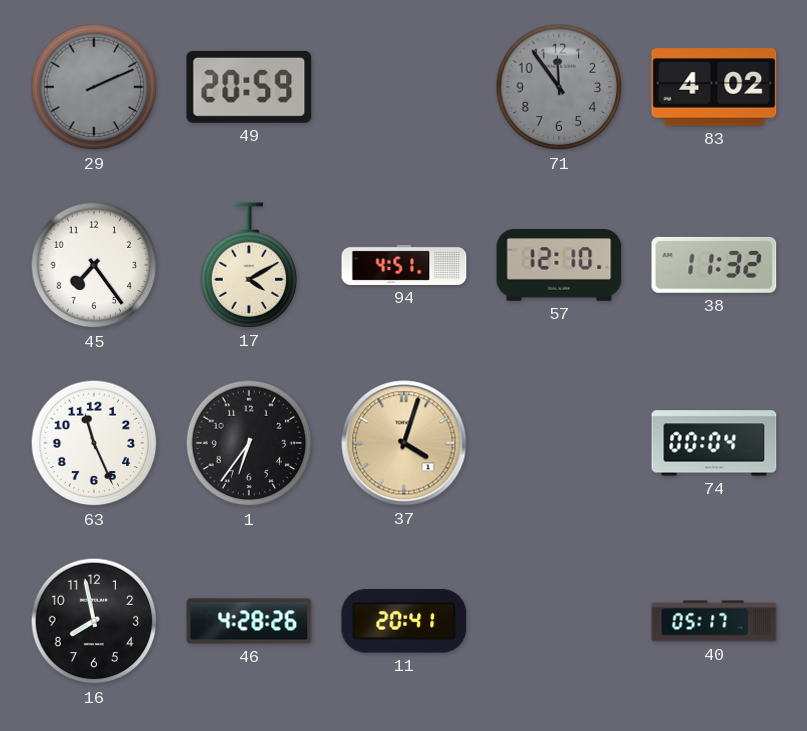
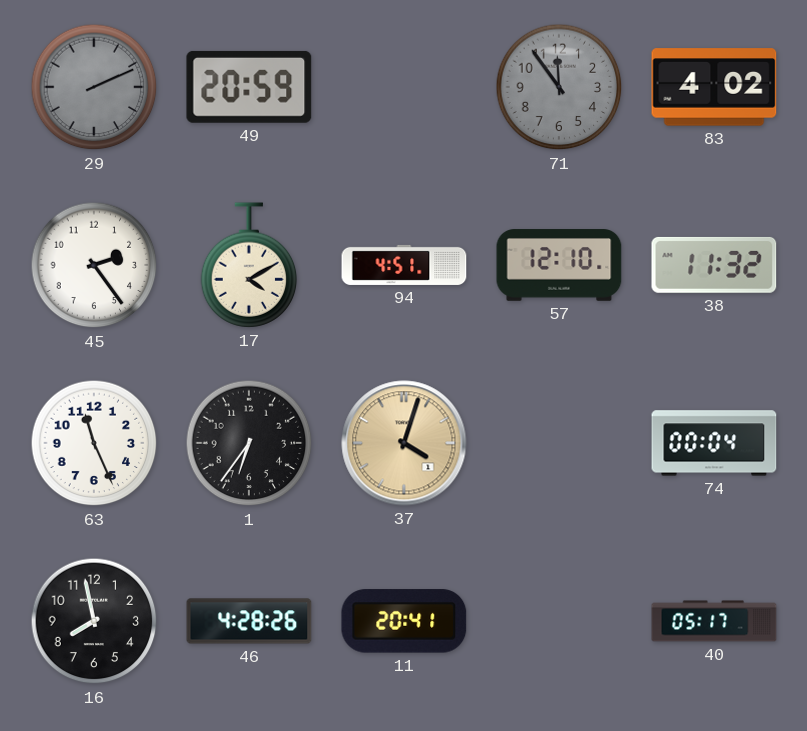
45: 7:24 -> 2:24
